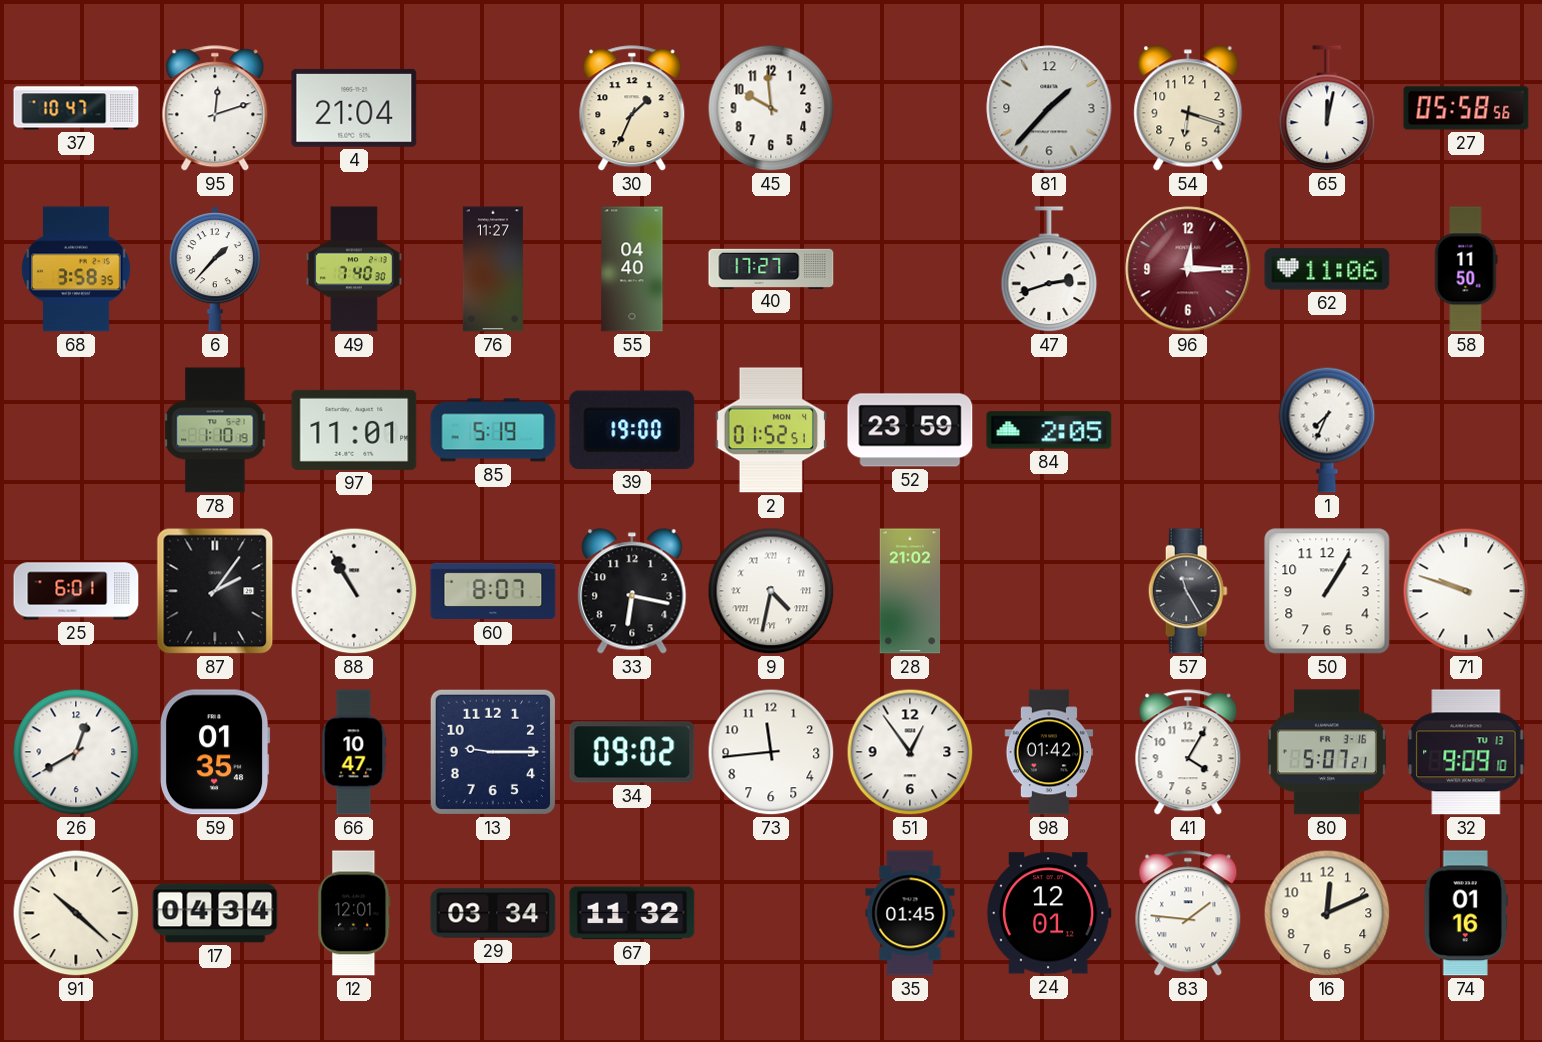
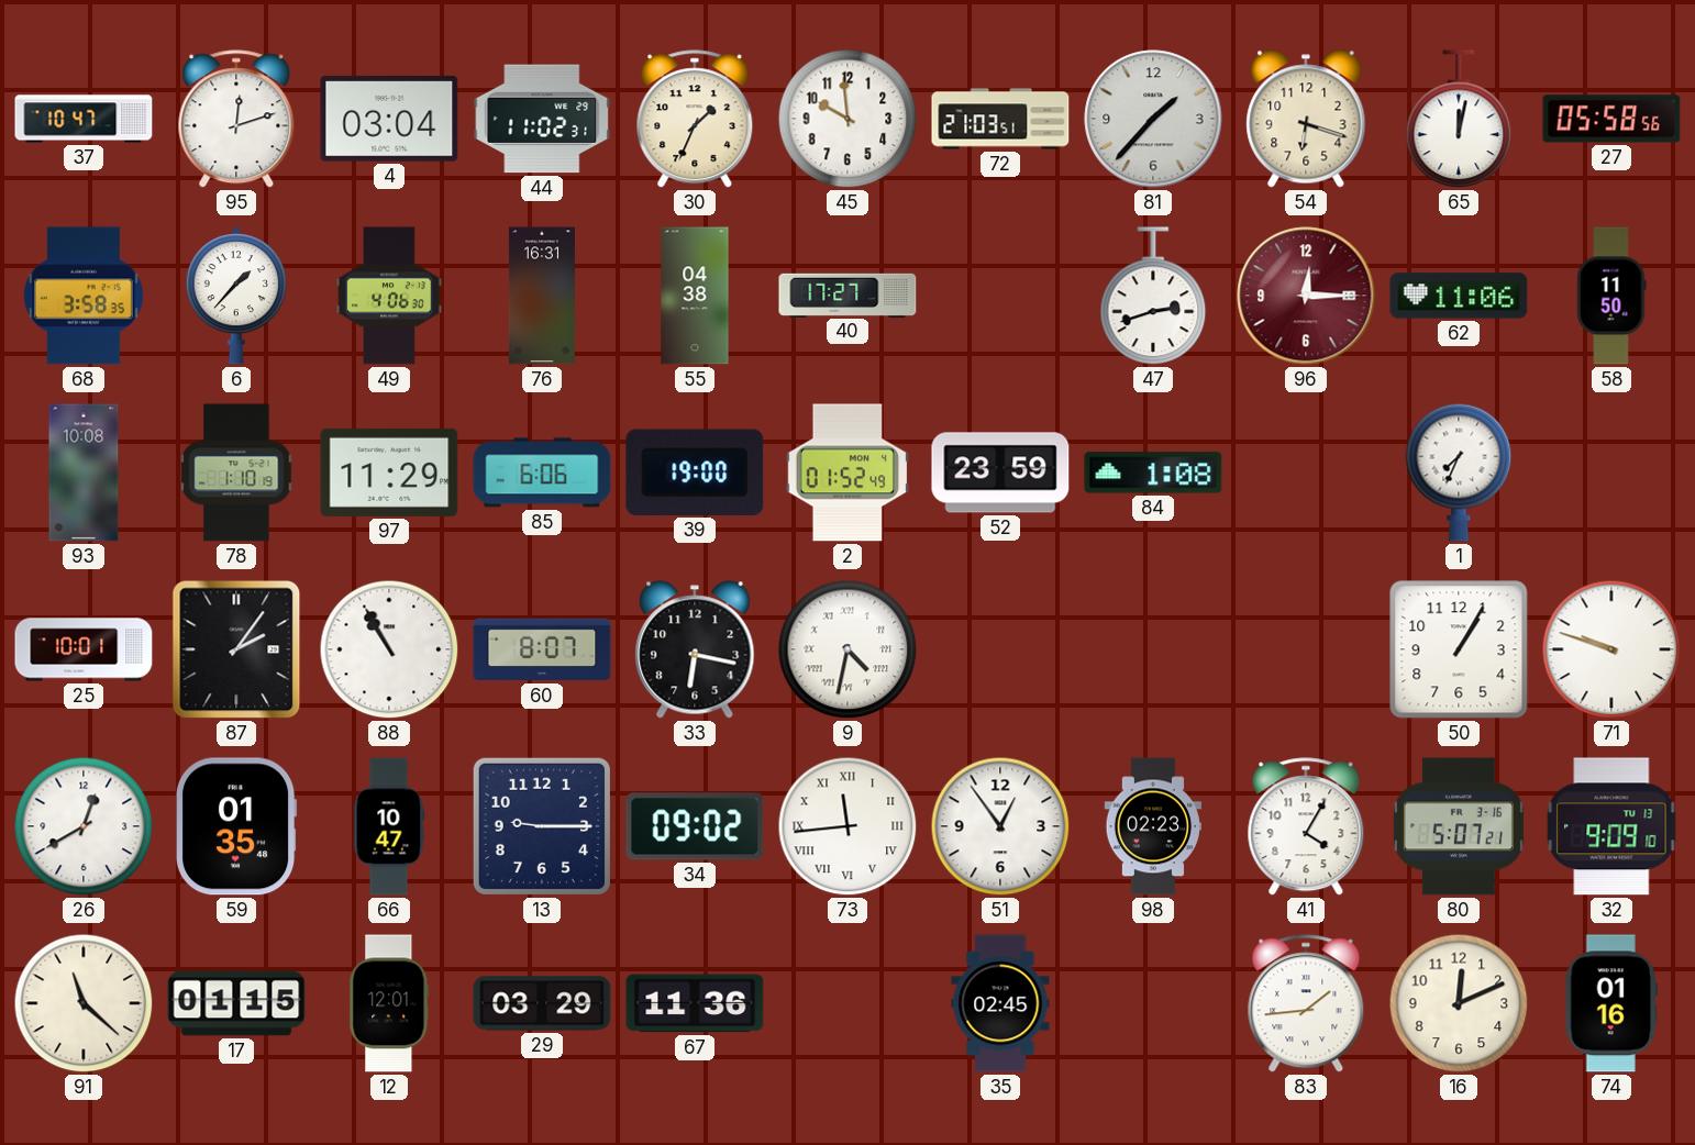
4: 21:04 -> 03:04
44: none -> 11:02
72: none -> 21:03
49: 7:40 -> 4:06
76: 11:27 -> 16:31
55: 04:40 -> 04:38
93: none -> 10:08
97: 11:01 -> 11:29
85: 5:19 -> 6:06
2: 01:52:51 -> 01:52:49
84: 2:05 -> 1:08
25: 6:01 -> 10:01
28: 21:02 -> none
57: 11:25 -> none
73 numerals: Arabic -> Roman
98: 01:42 -> 02:23
91: 10:22 -> 11:22
17: 04:34 -> 01:15
29: 03:34 -> 03:29
67: 11:32 -> 11:36
35: 01:45 -> 02:45
24: 12:01 -> none
83: 1:46 -> 1:44
